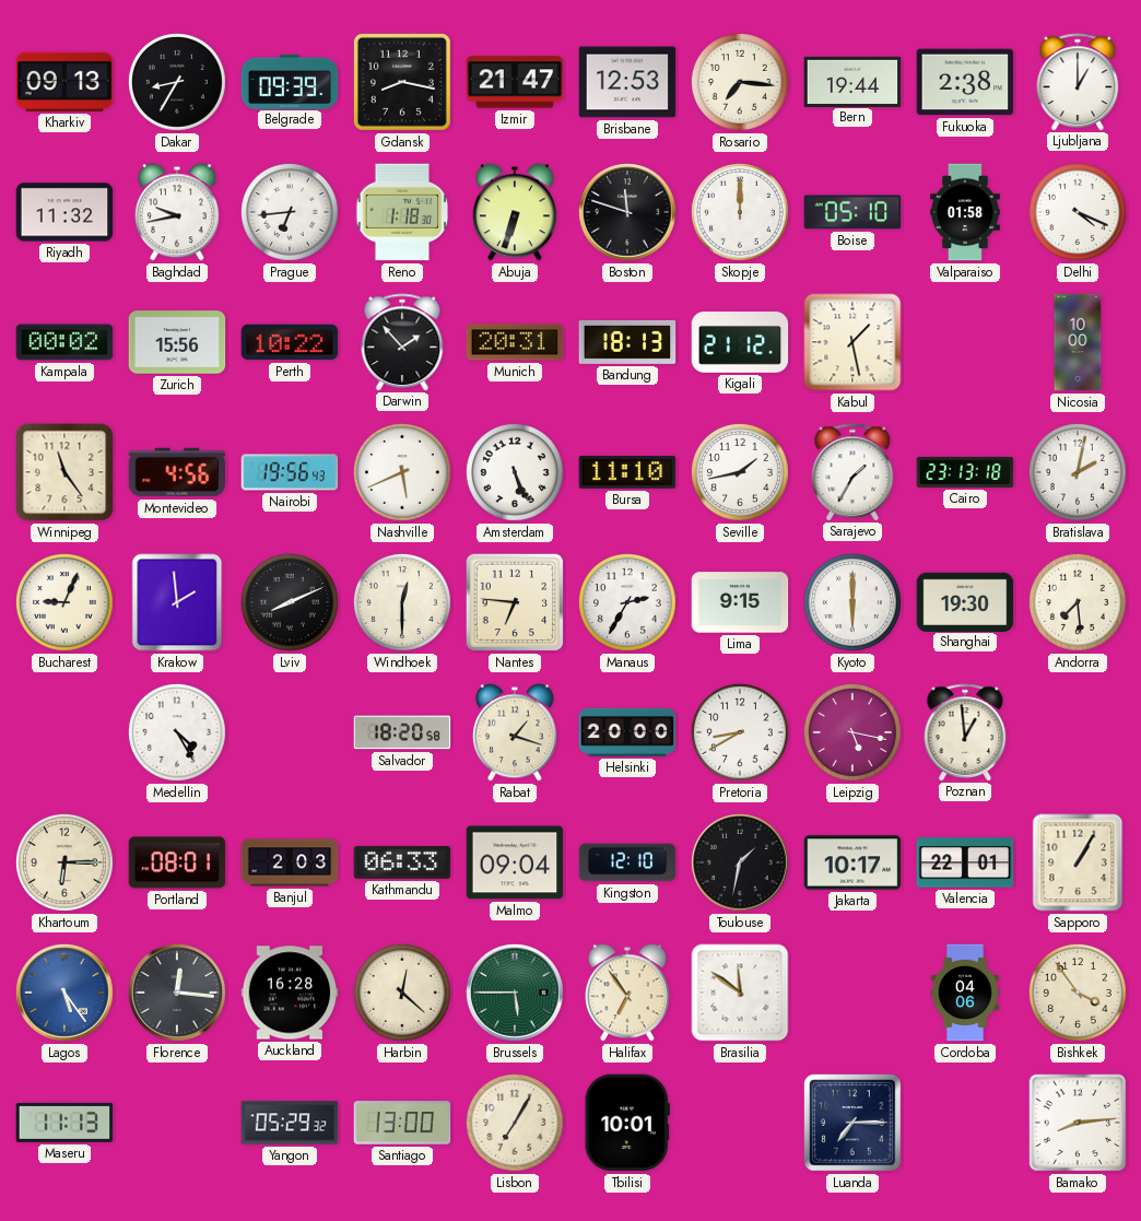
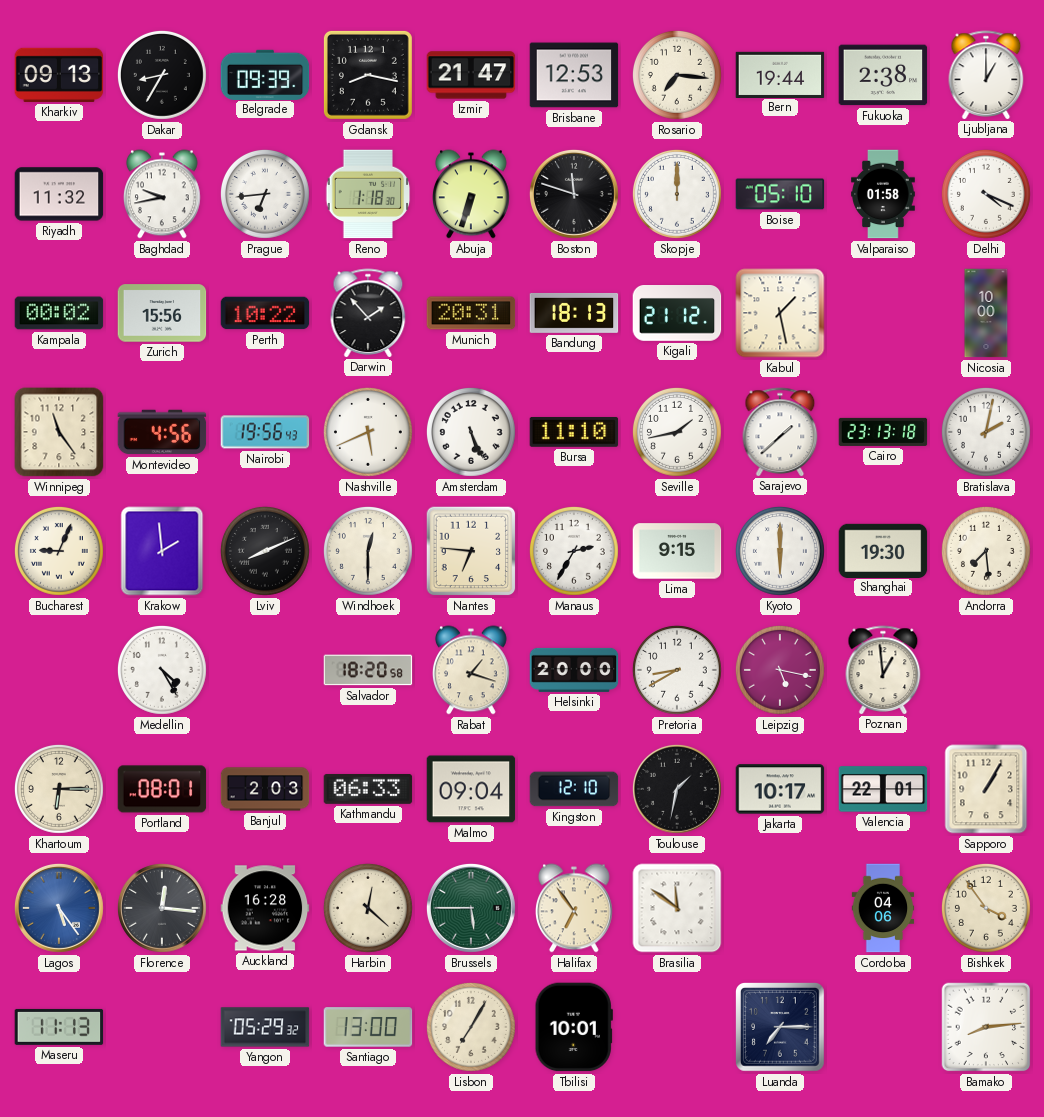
Sarajevo: 1:35 -> 1:38
